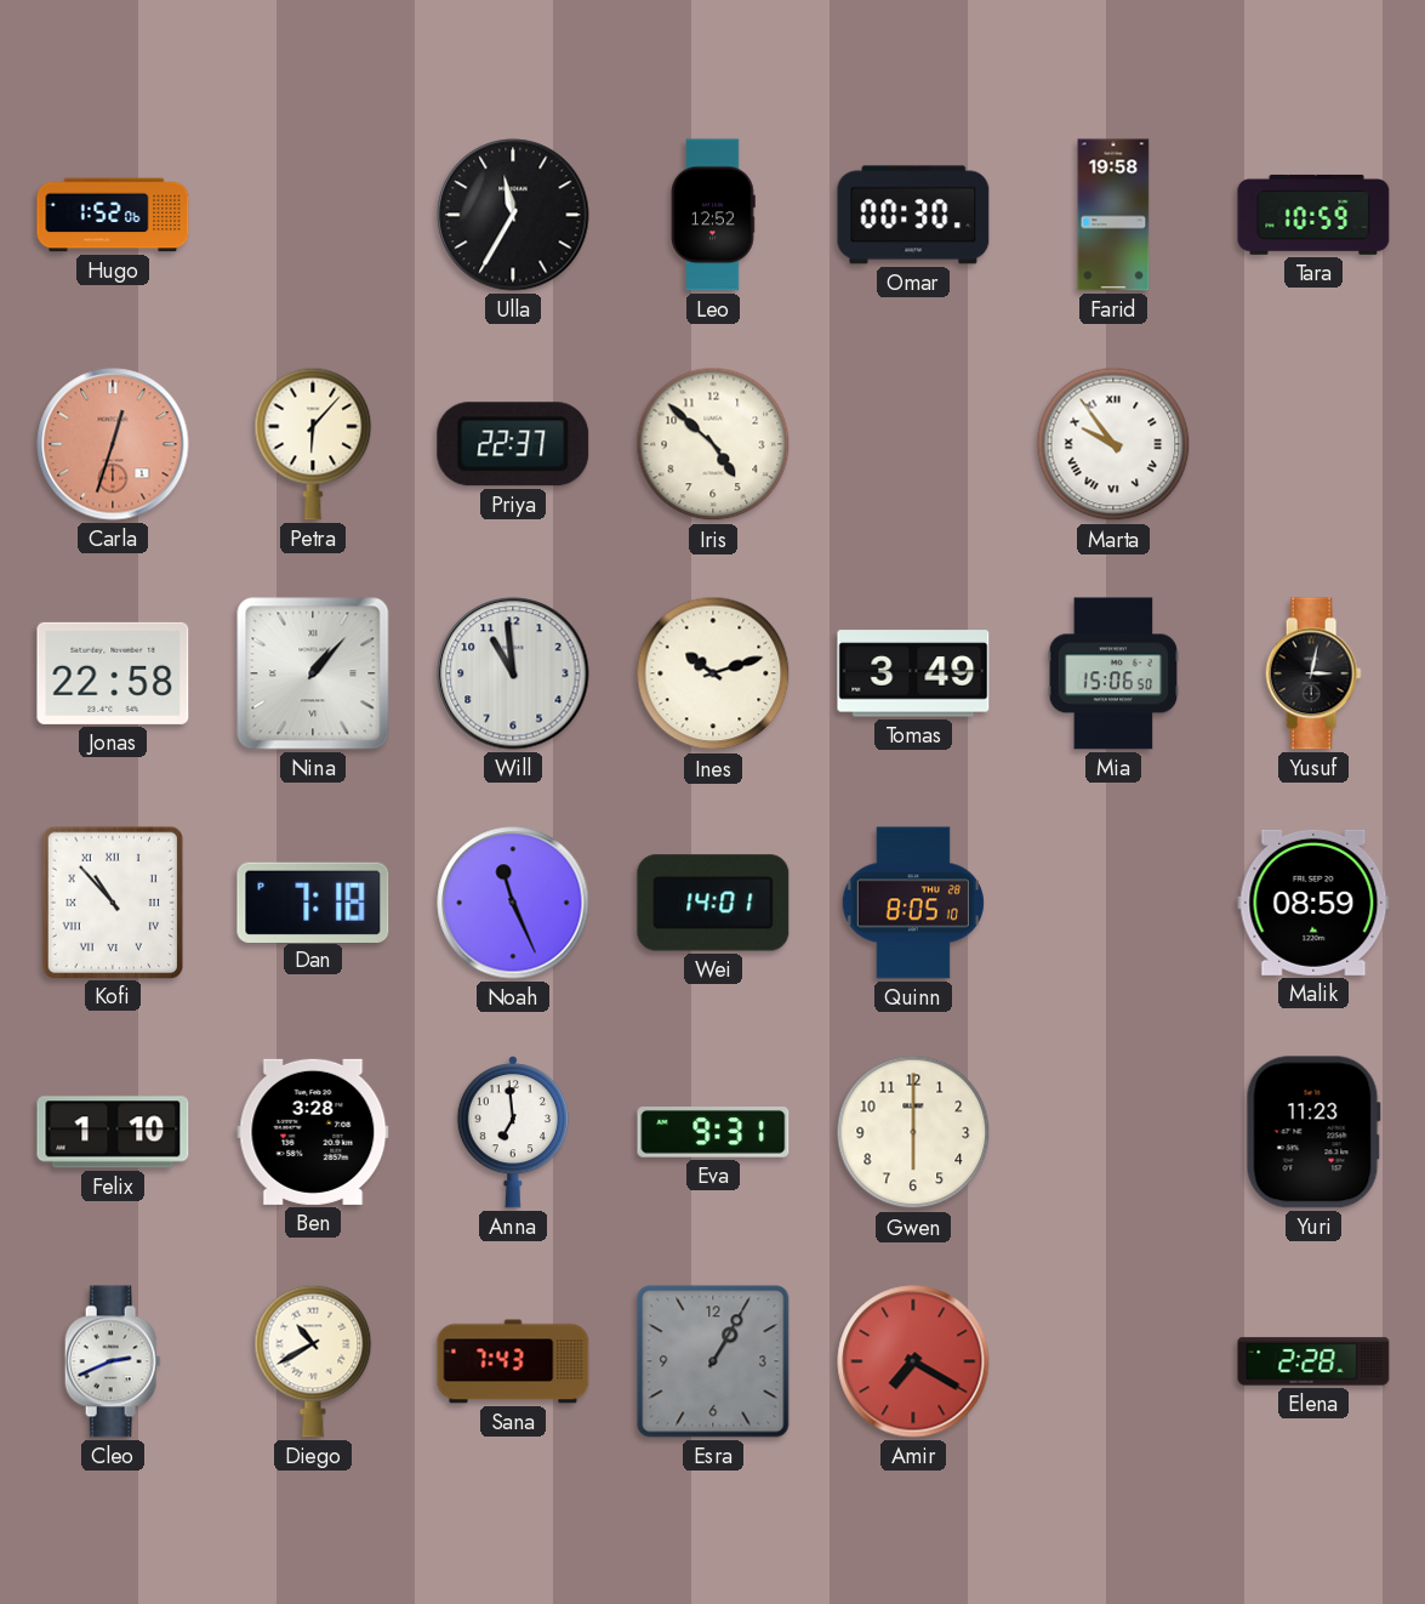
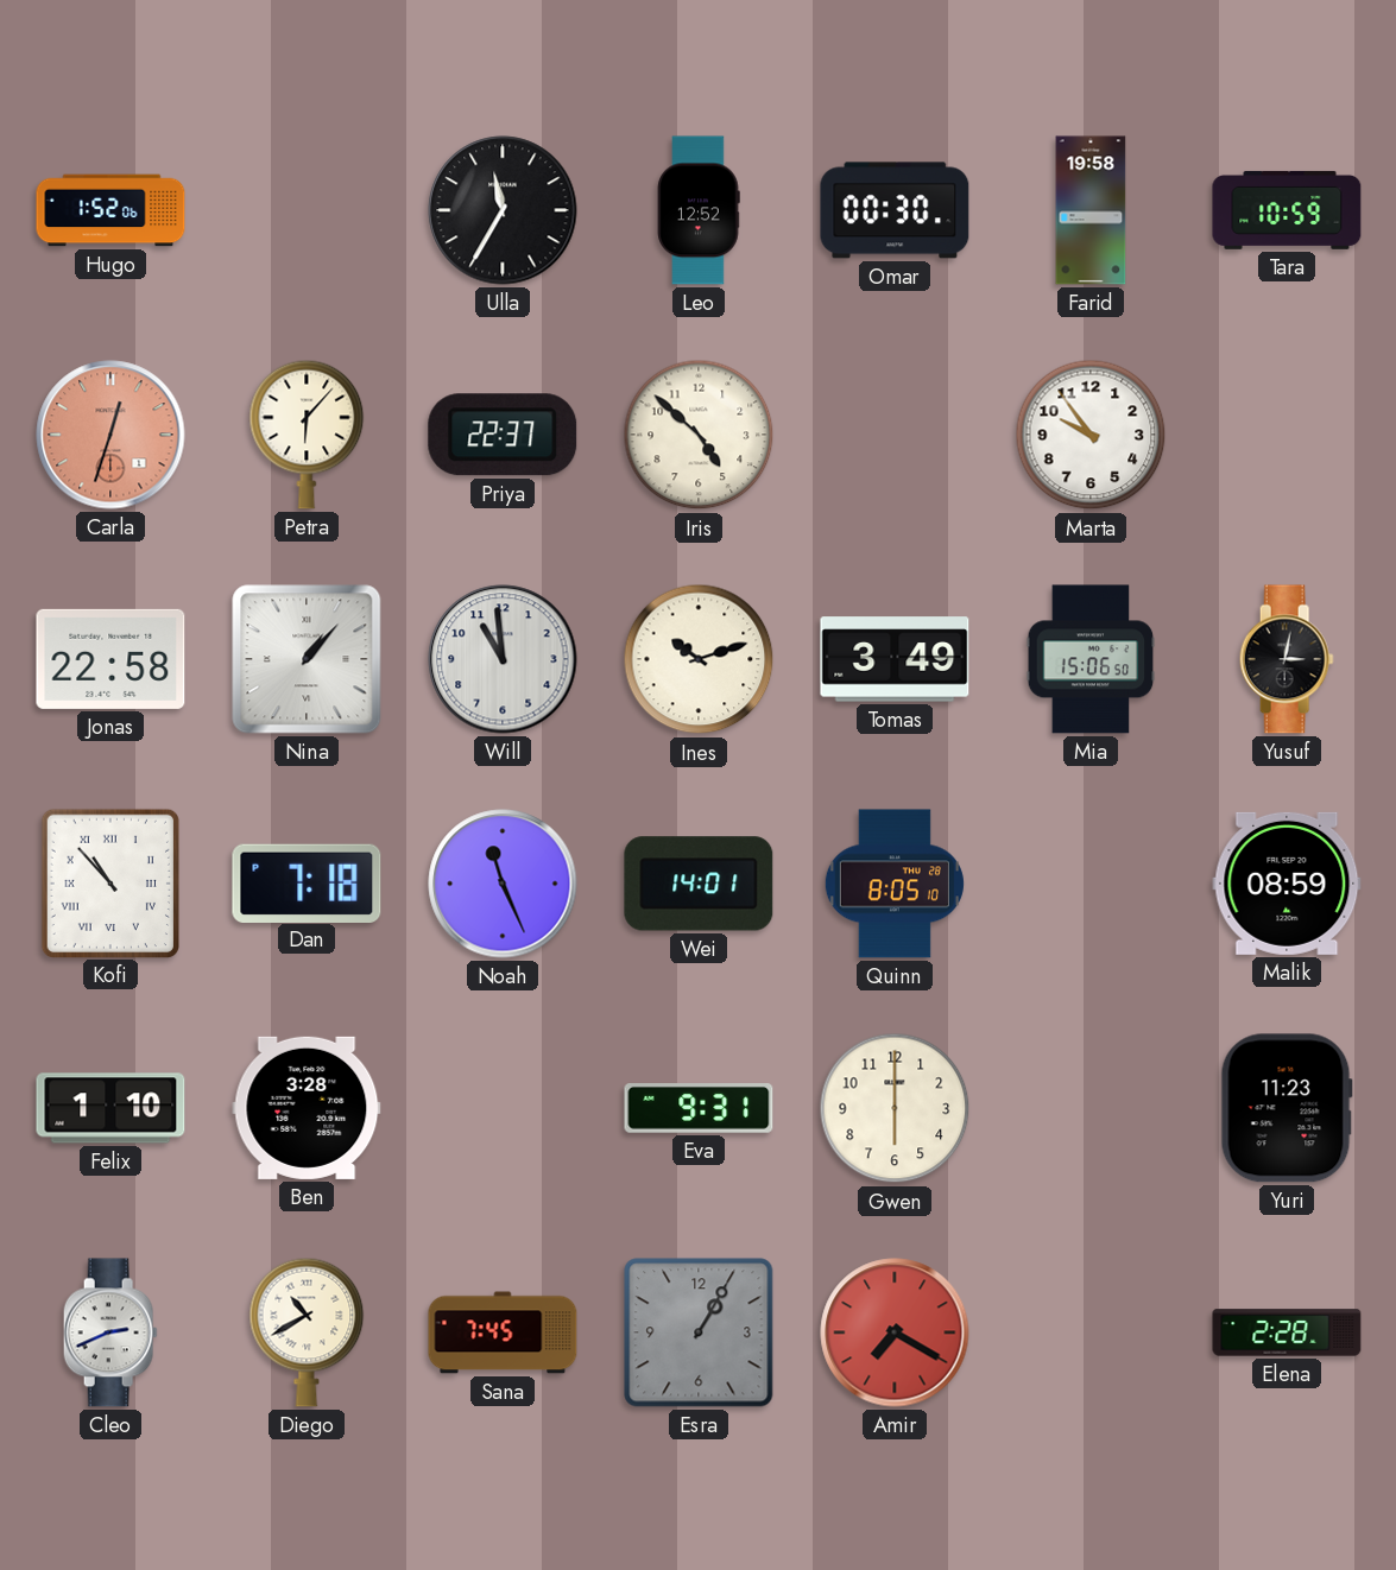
Marta numerals: Roman -> Arabic
Anna: 6:59 -> none
Sana: 7:43 -> 7:45
